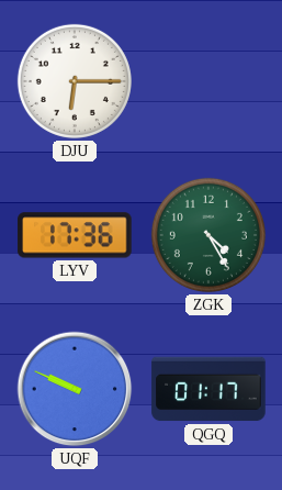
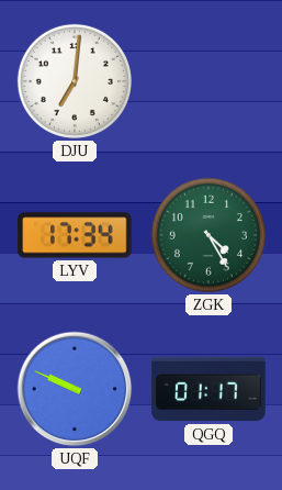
DJU: 6:15 -> 7:01
LYV: 17:36 -> 17:34
